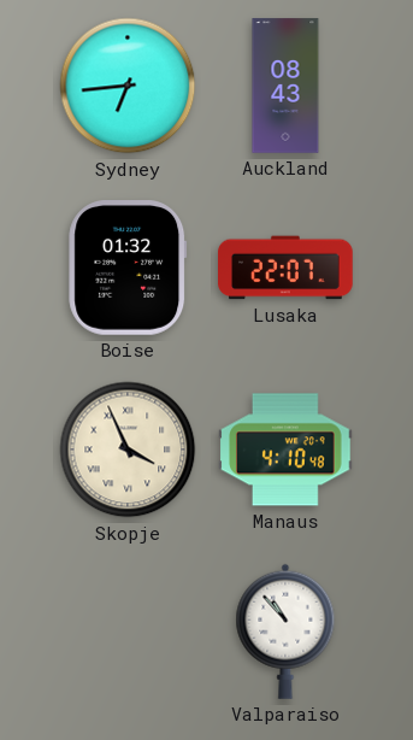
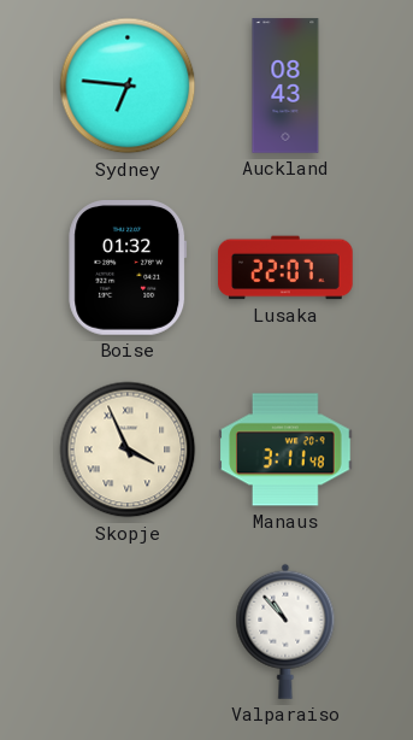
Sydney: 6:44 -> 6:46
Manaus: 4:10 -> 3:11
